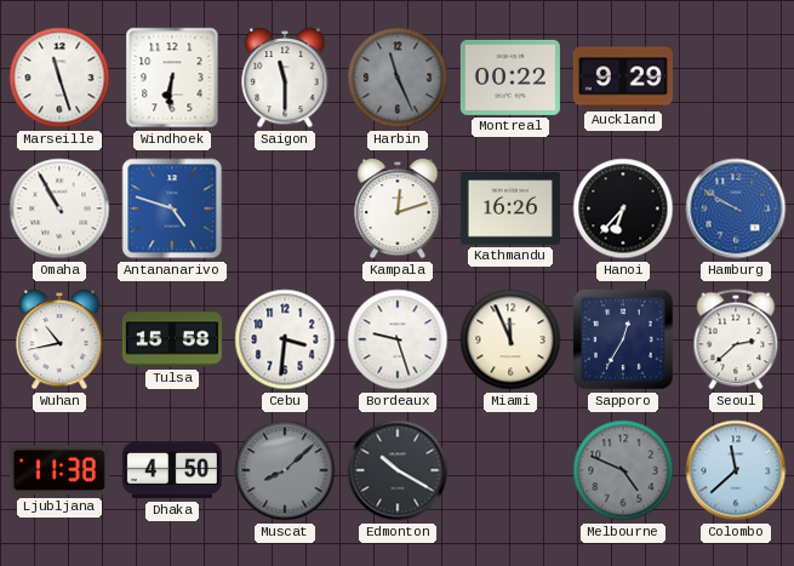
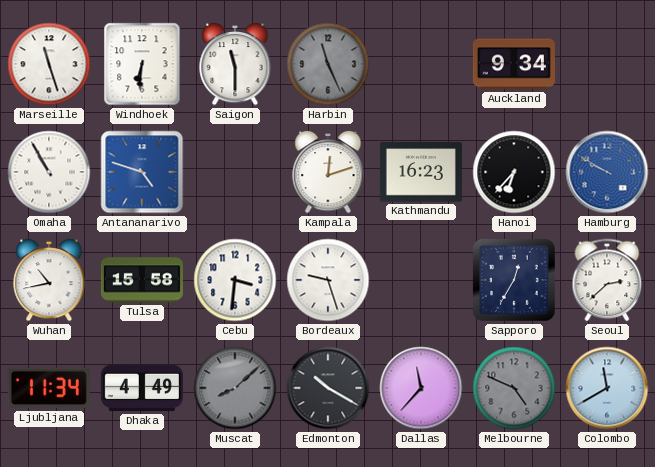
Montreal: 00:22 -> none
Auckland: 9:29 -> 9:34
Kathmandu: 16:26 -> 16:23
Miami: 11:56 -> none
Ljubljana: 11:38 -> 11:34
Dhaka: 4:50 -> 4:49
Dallas: none -> 11:37
Colombo: 11:38 -> 11:40
